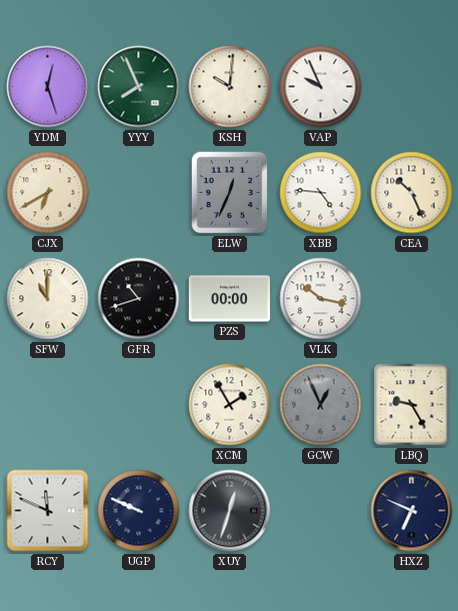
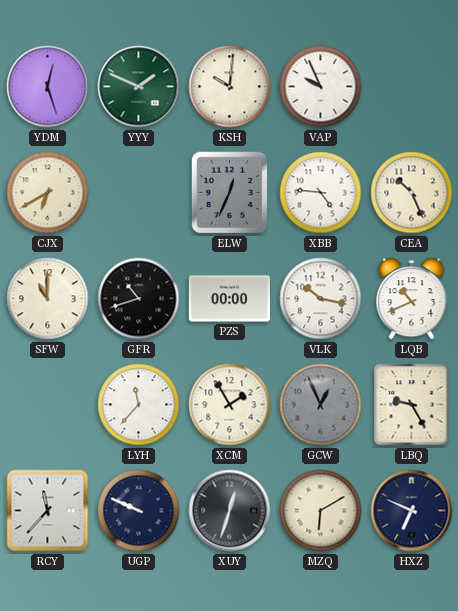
YYY: 7:56 -> 1:49
LQB: none -> 10:41
LYH: none -> 11:37
RCY: 11:49 -> 11:37
MZQ: none -> 6:10
